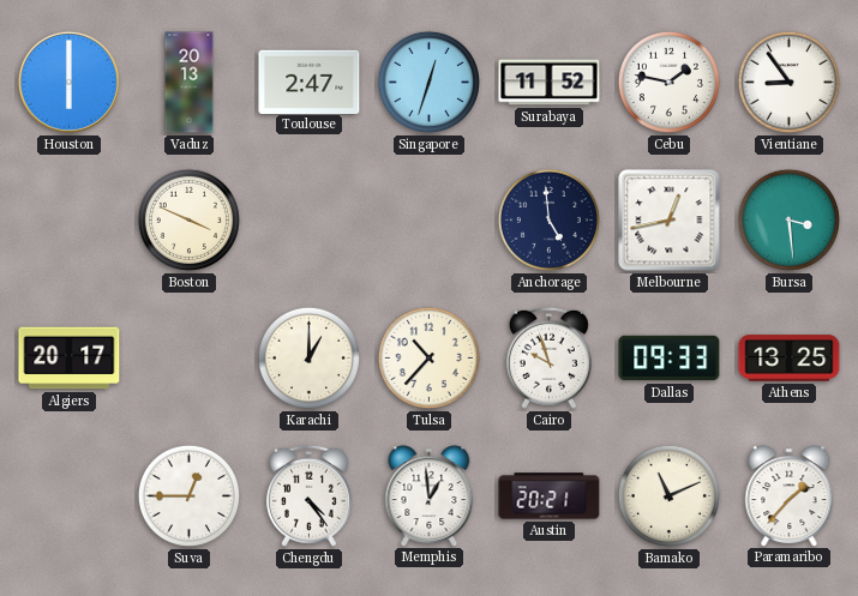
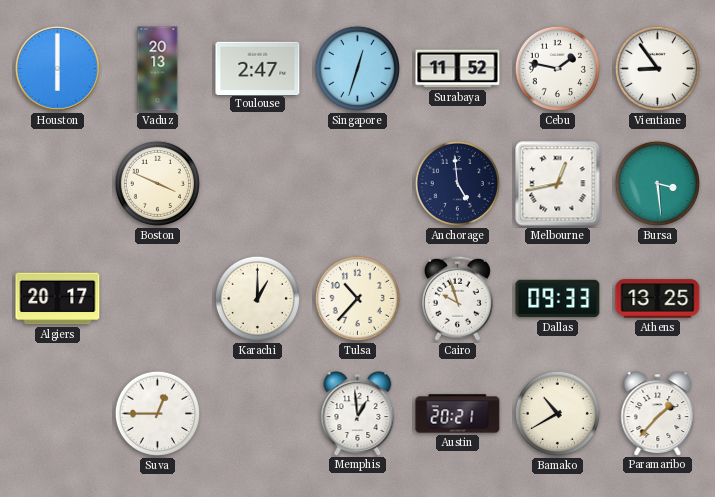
Chengdu: 4:24 -> none
Bamako: 11:11 -> 10:40
